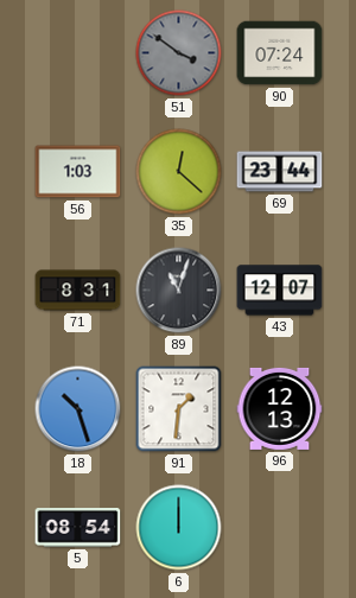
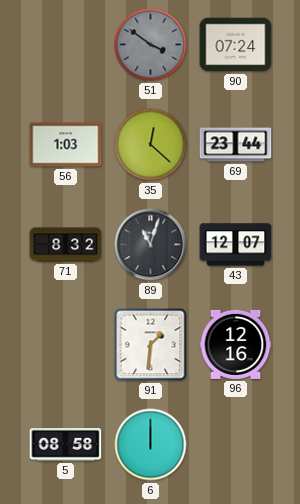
71: 8:31 -> 8:32
18: 10:27 -> none
96: 12:13 -> 12:16
5: 08:54 -> 08:58
